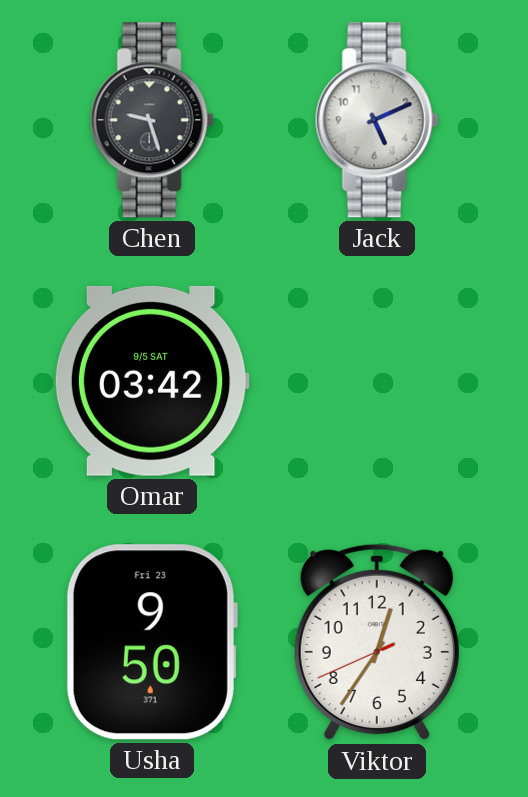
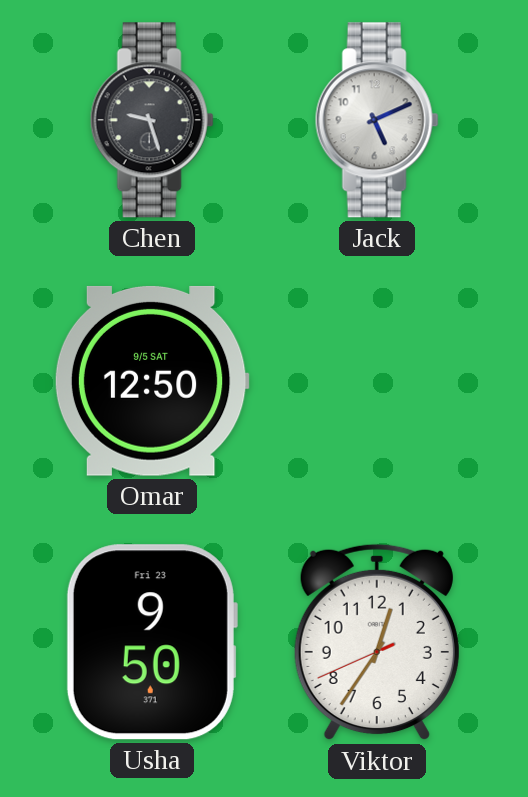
Omar: 03:42 -> 12:50
